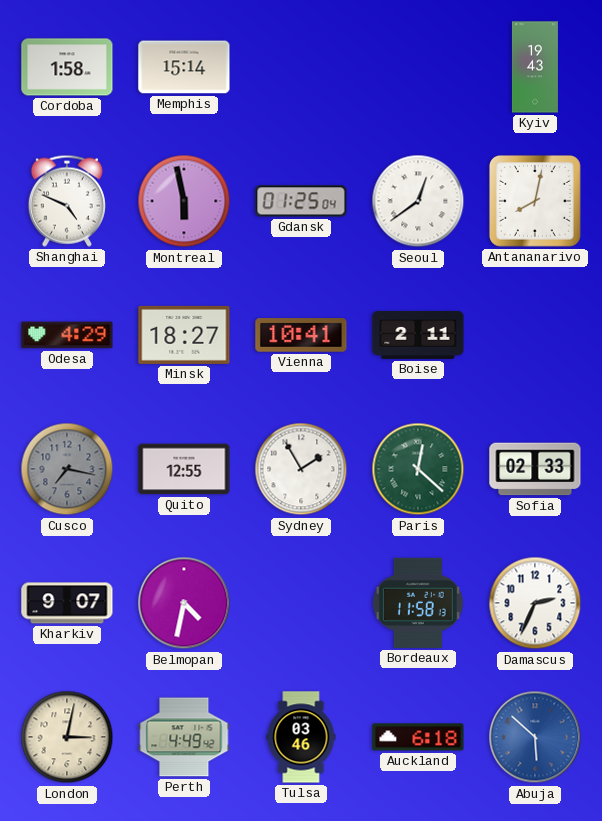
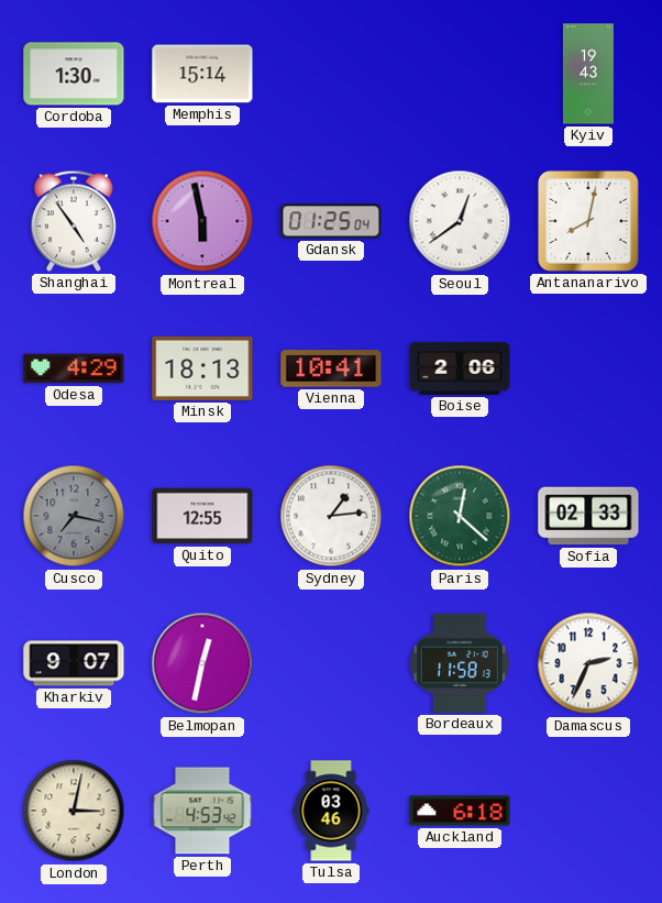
Cordoba: 1:58 -> 1:30
Shanghai: 4:49 -> 4:54
Minsk: 18:27 -> 18:13
Boise: 2:11 -> 2:06
Sydney: 1:55 -> 1:14
Belmopan: 4:32 -> 12:32
Perth: 4:49 -> 4:53
Abuja: 5:52 -> none
